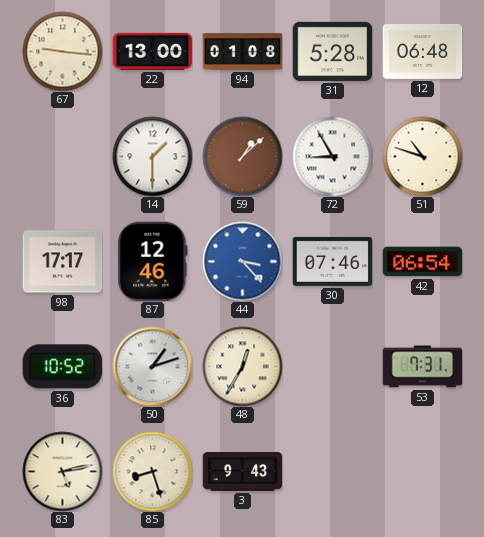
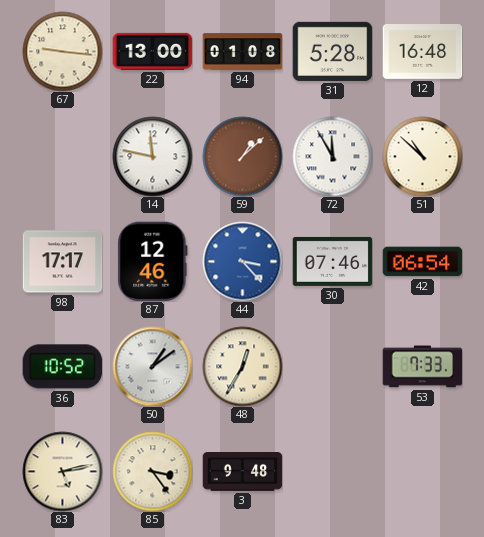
12: 06:48 -> 16:48
14: 1:30 -> 11:47
72: 8:55 -> 11:55
51: 10:48 -> 10:52
50: 1:12 -> 1:09
53: 7:31 -> 7:33
85: 8:27 -> 3:24
3: 9:43 -> 9:48
